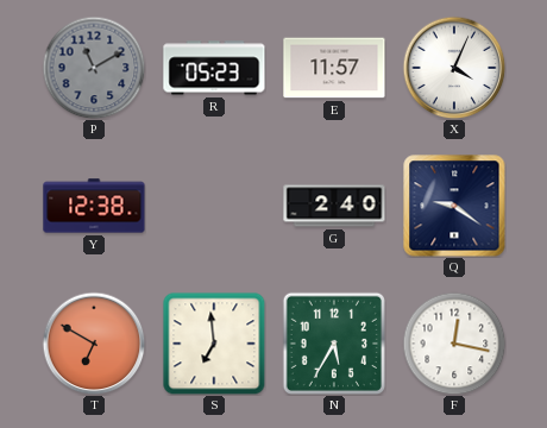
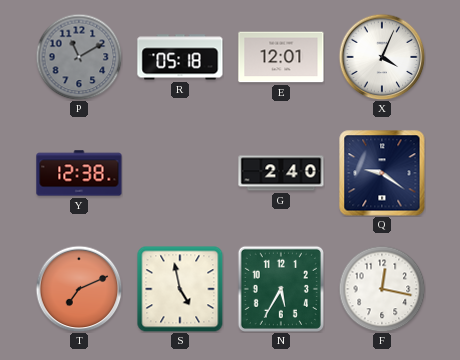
R: 05:23 -> 05:18
E: 11:57 -> 12:01
T: 6:50 -> 7:11
S: 6:59 -> 4:58
